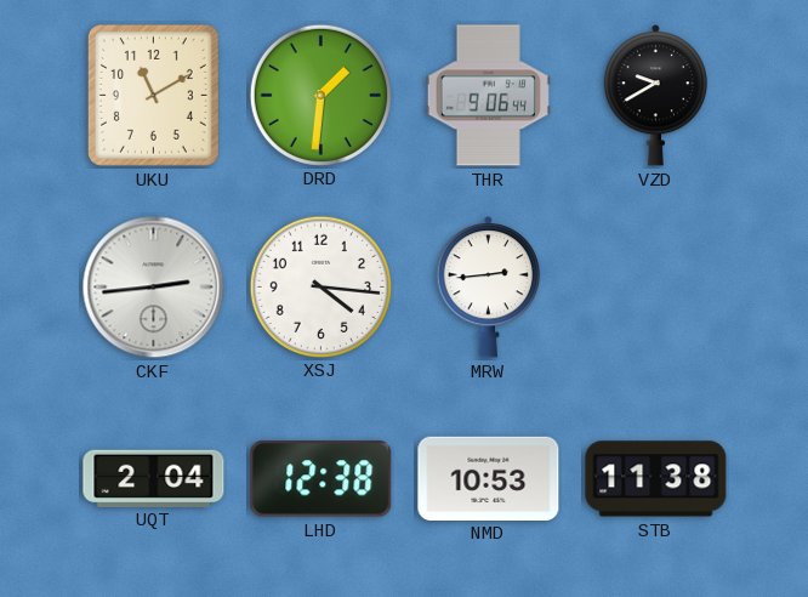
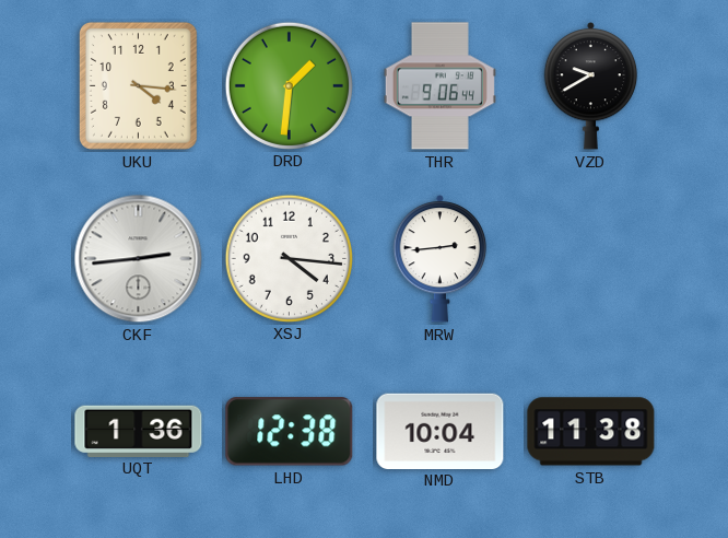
UKU: 11:10 -> 4:16
UQT: 2:04 -> 1:36
NMD: 10:53 -> 10:04
